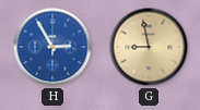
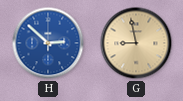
H: 2:55 -> 2:52
